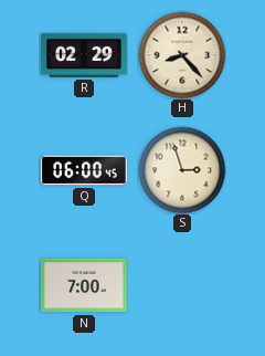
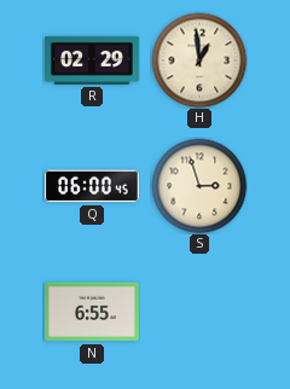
H: 8:23 -> 12:59
N: 7:00 -> 6:55
